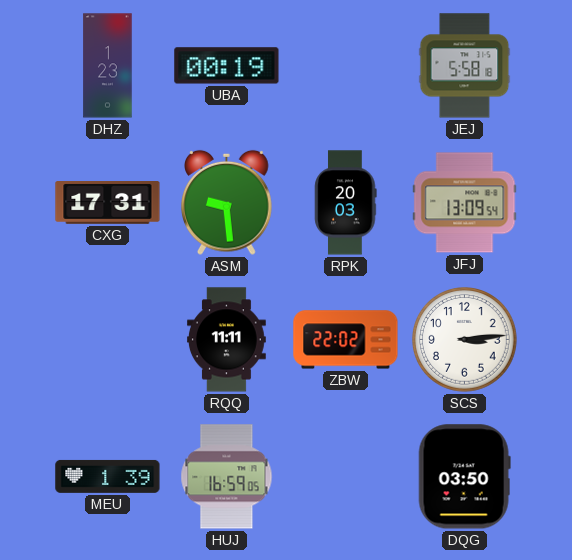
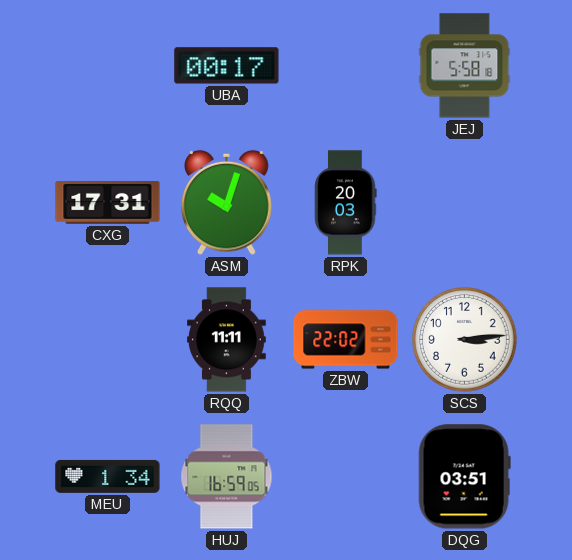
DHZ: 1:23 -> none
UBA: 00:19 -> 00:17
ASM: 9:29 -> 10:03
JFJ: 13:09 -> none
MEU: 1:39 -> 1:34
DQG: 03:50 -> 03:51
